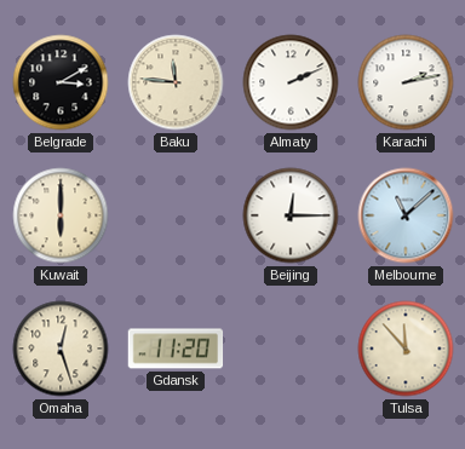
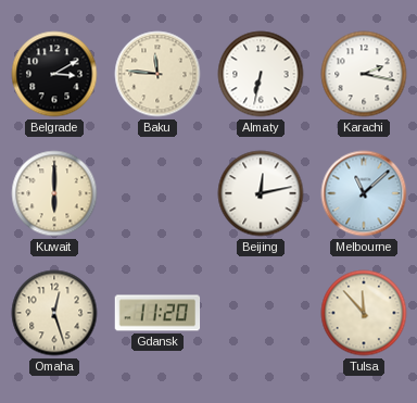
Almaty: 2:11 -> 6:32
Karachi: 2:13 -> 2:17
Beijing: 12:15 -> 12:13
